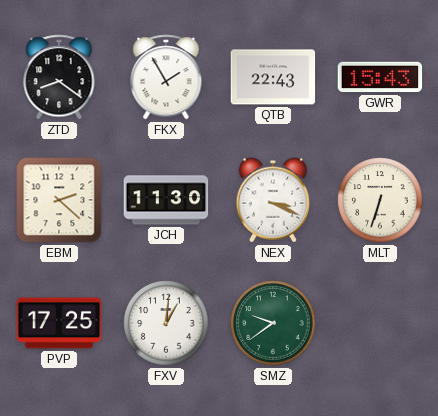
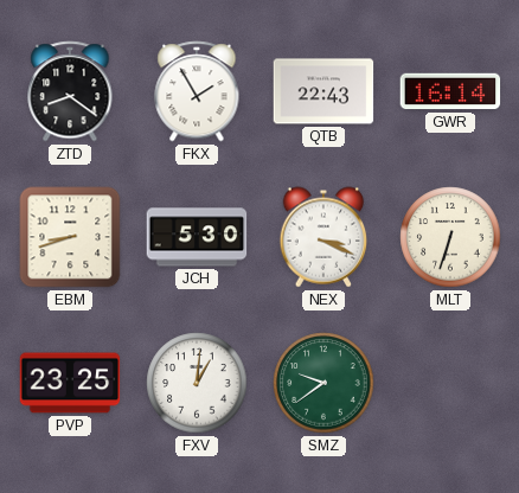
GWR: 15:43 -> 16:14
EBM: 2:22 -> 8:42
JCH: 11:30 -> 5:30
PVP: 17:25 -> 23:25
